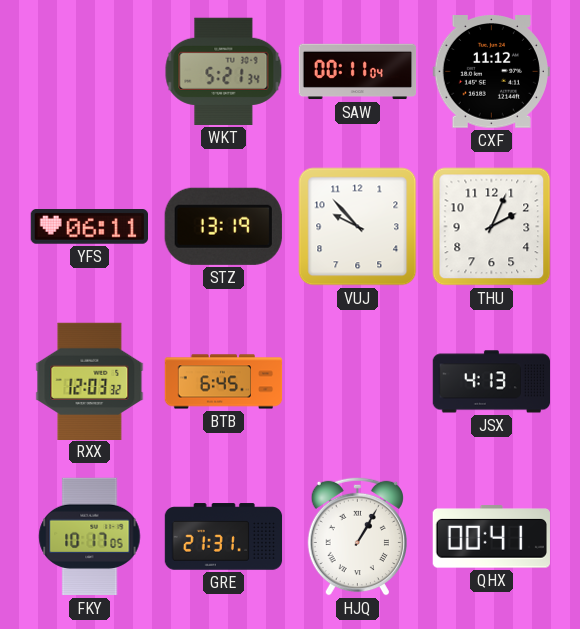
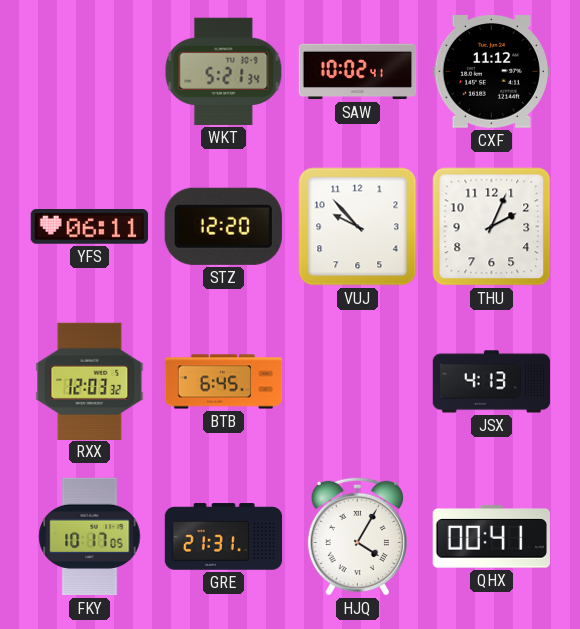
SAW: 00:11 -> 10:02
STZ: 13:19 -> 12:20
HJQ: 1:05 -> 4:05
